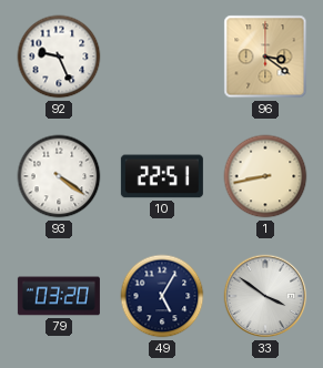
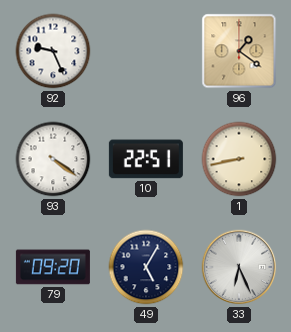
96: 3:21 -> 1:21
79: 03:20 -> 09:20
33: 3:51 -> 6:26
